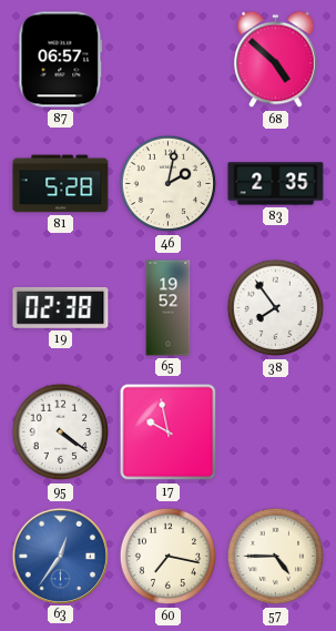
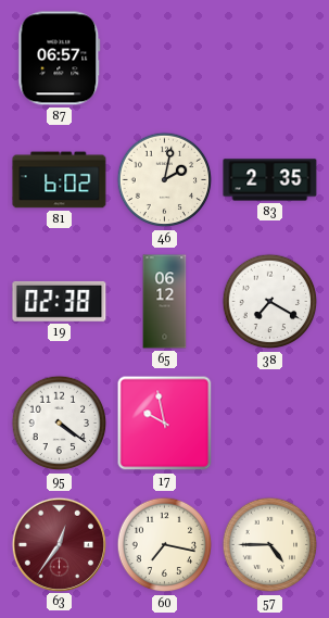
68: 4:52 -> none
81: 5:28 -> 6:02
65: 19:52 -> 06:12
38: 7:54 -> 7:20
63 dial: blue -> burgundy
